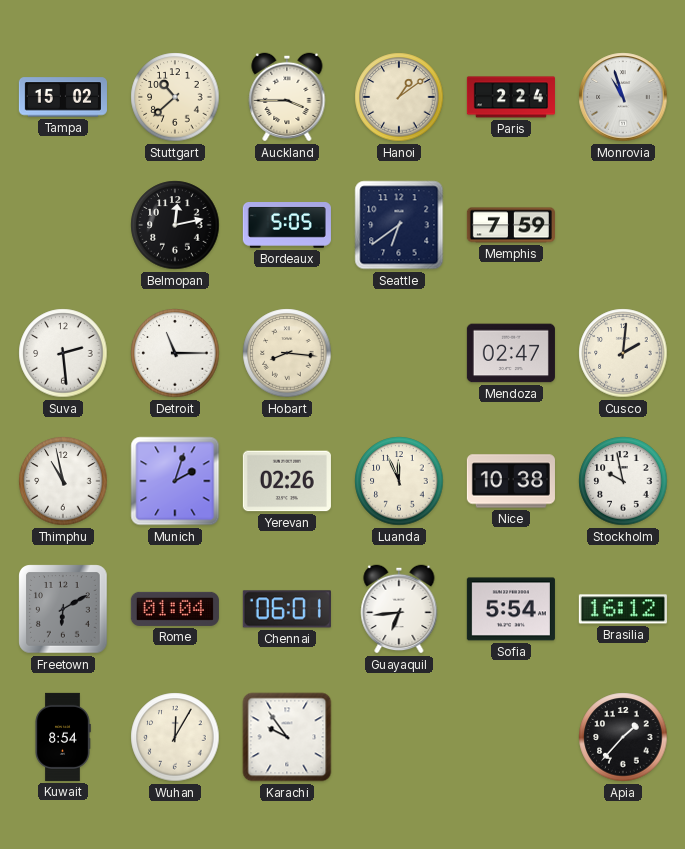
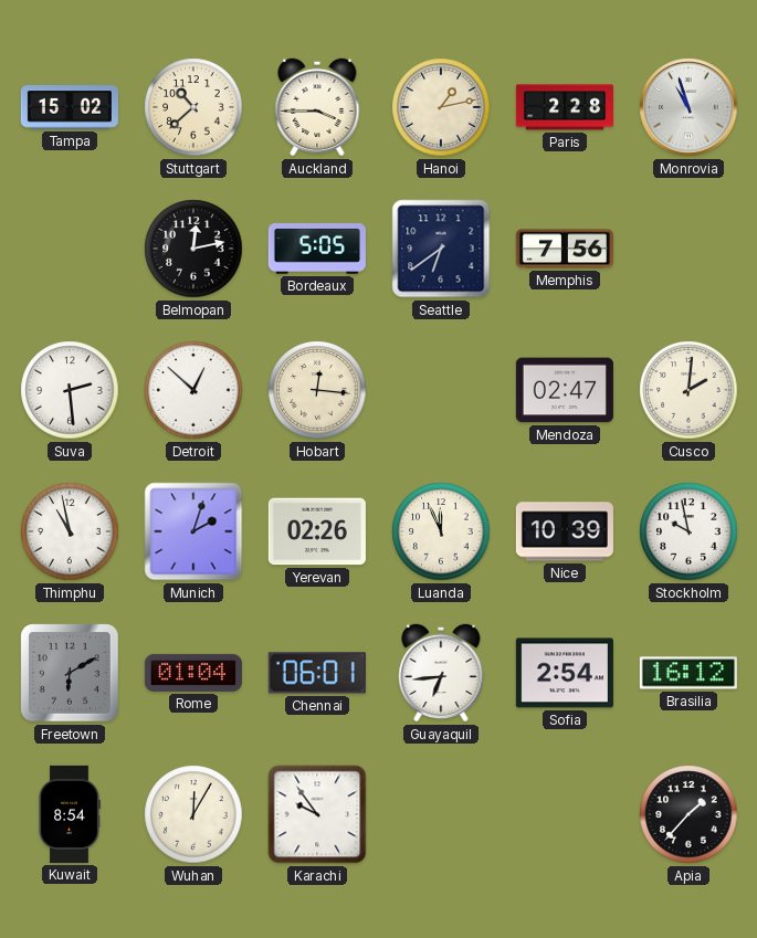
Hanoi: 1:09 -> 1:13
Paris: 2:24 -> 2:28
Memphis: 7:59 -> 7:56
Detroit: 11:15 -> 12:52
Hobart: 8:16 -> 12:16
Nice: 10:38 -> 10:39
Sofia: 5:54 -> 2:54
